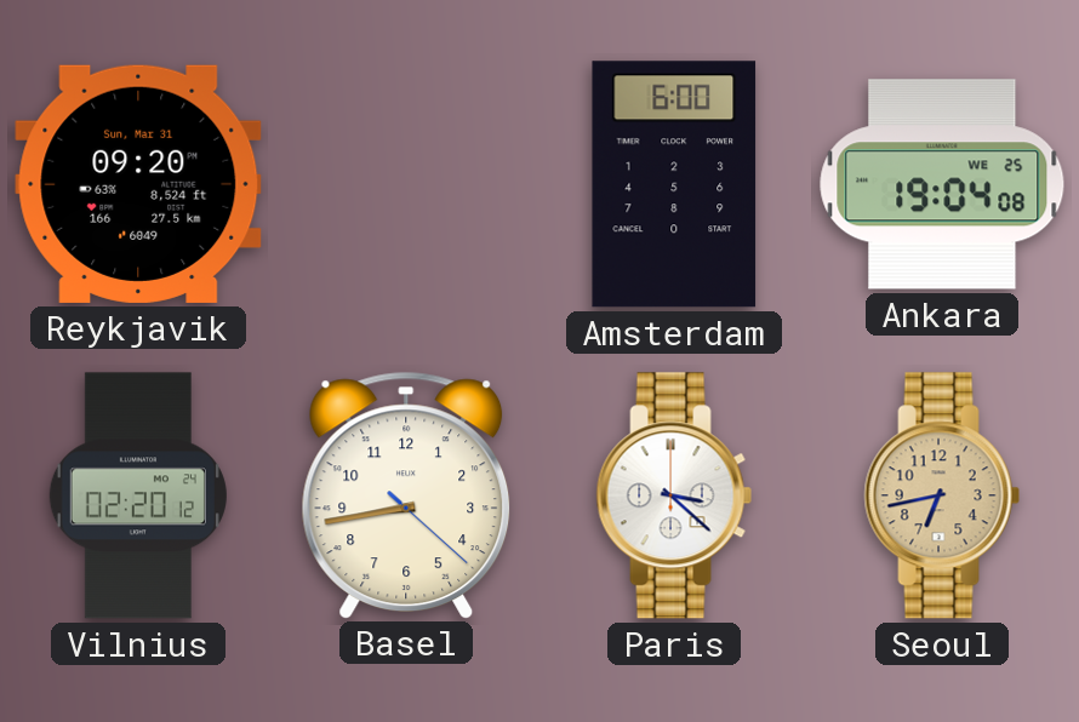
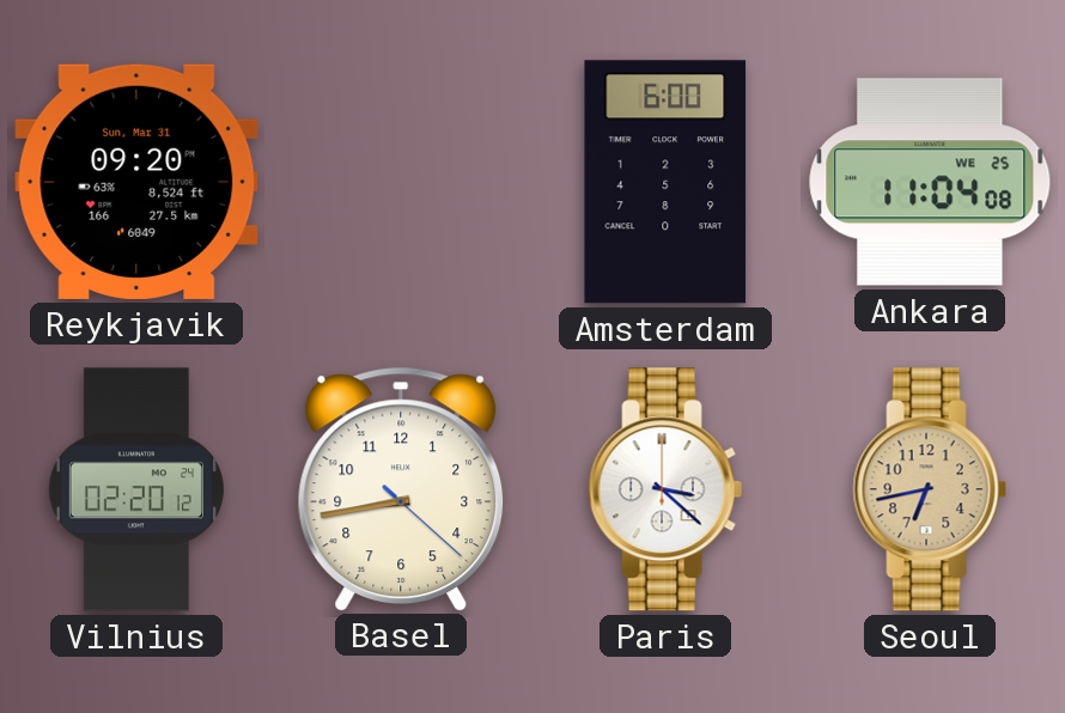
Ankara: 19:04 -> 11:04
